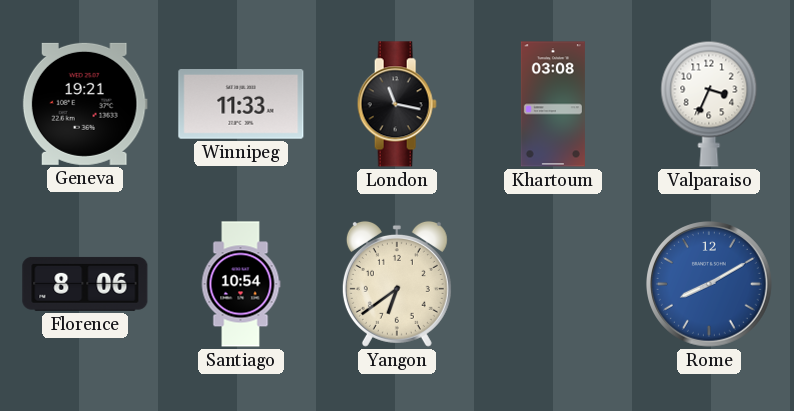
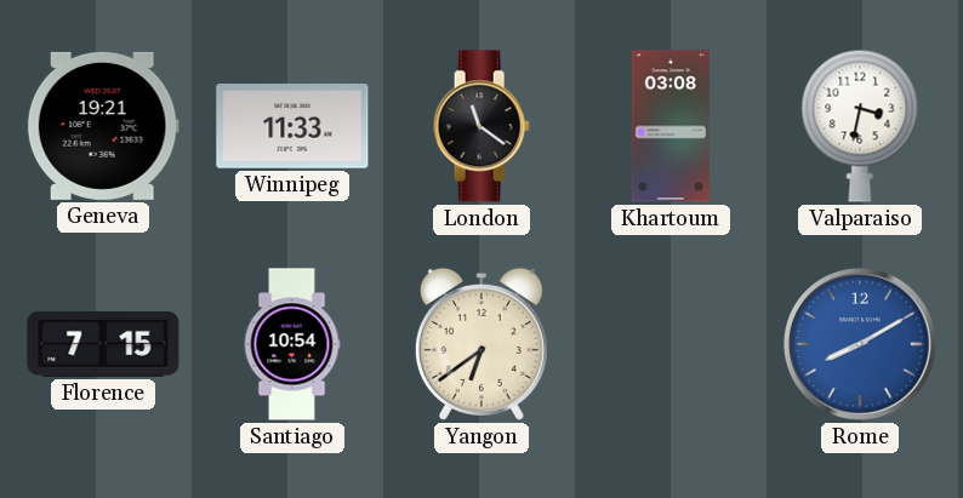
London: 11:17 -> 11:21
Valparaiso: 3:34 -> 3:32
Florence: 8:06 -> 7:15
